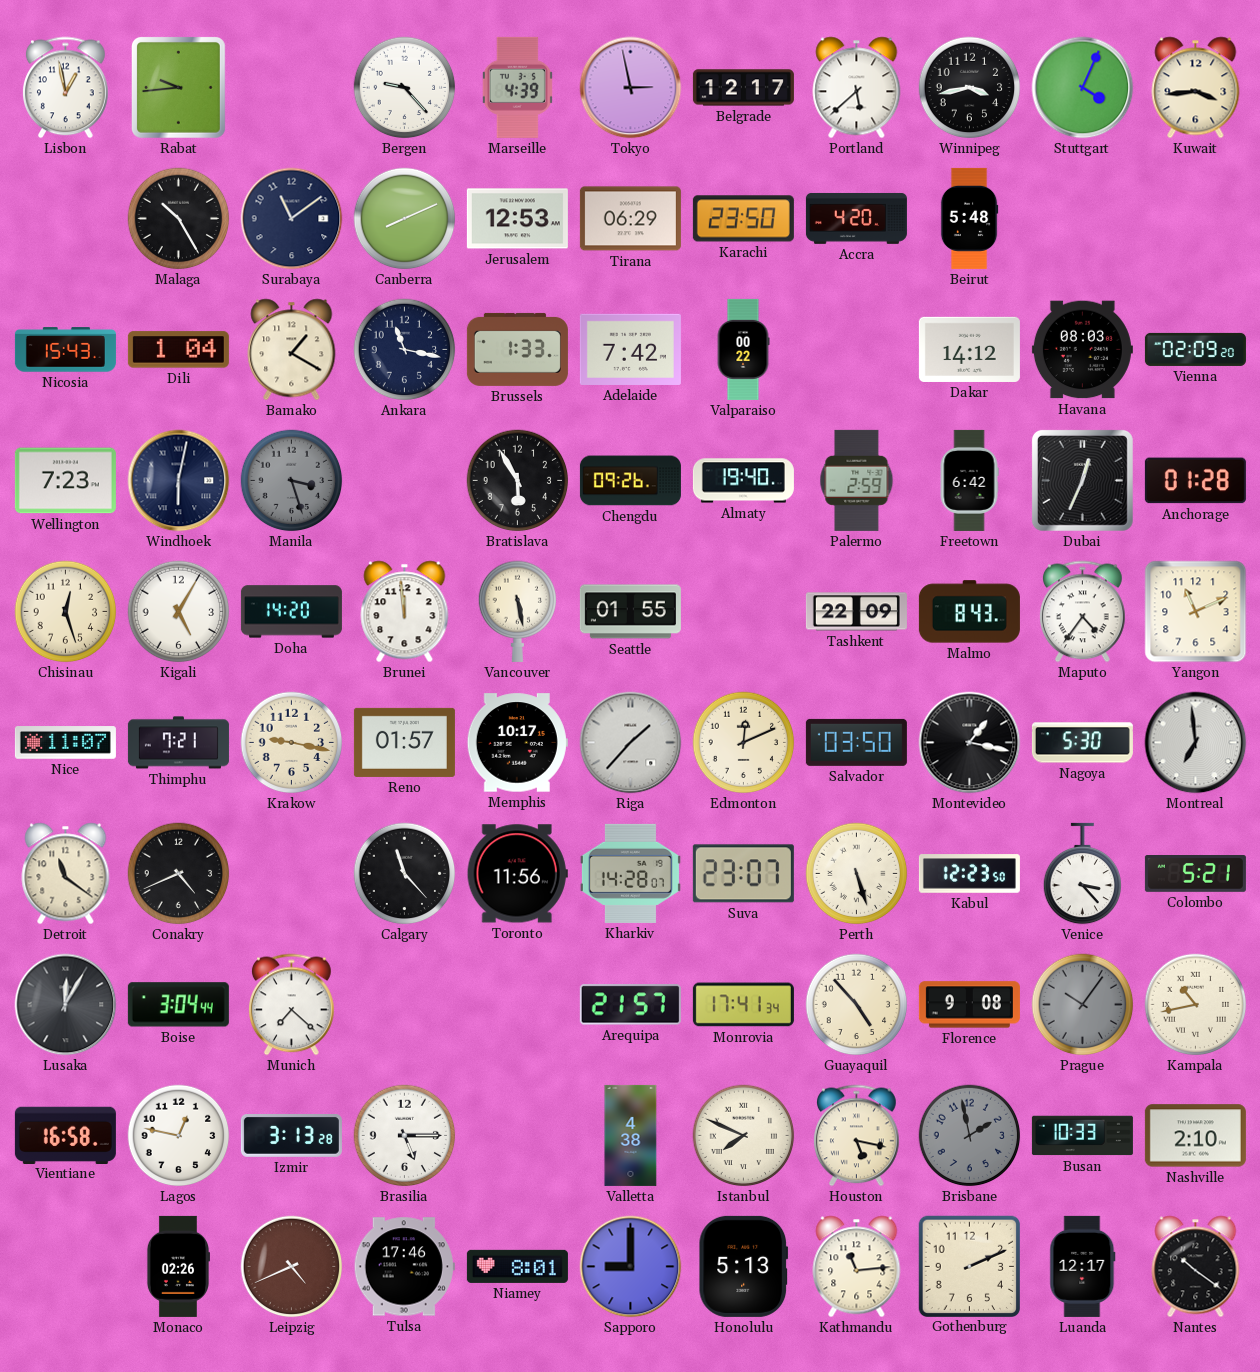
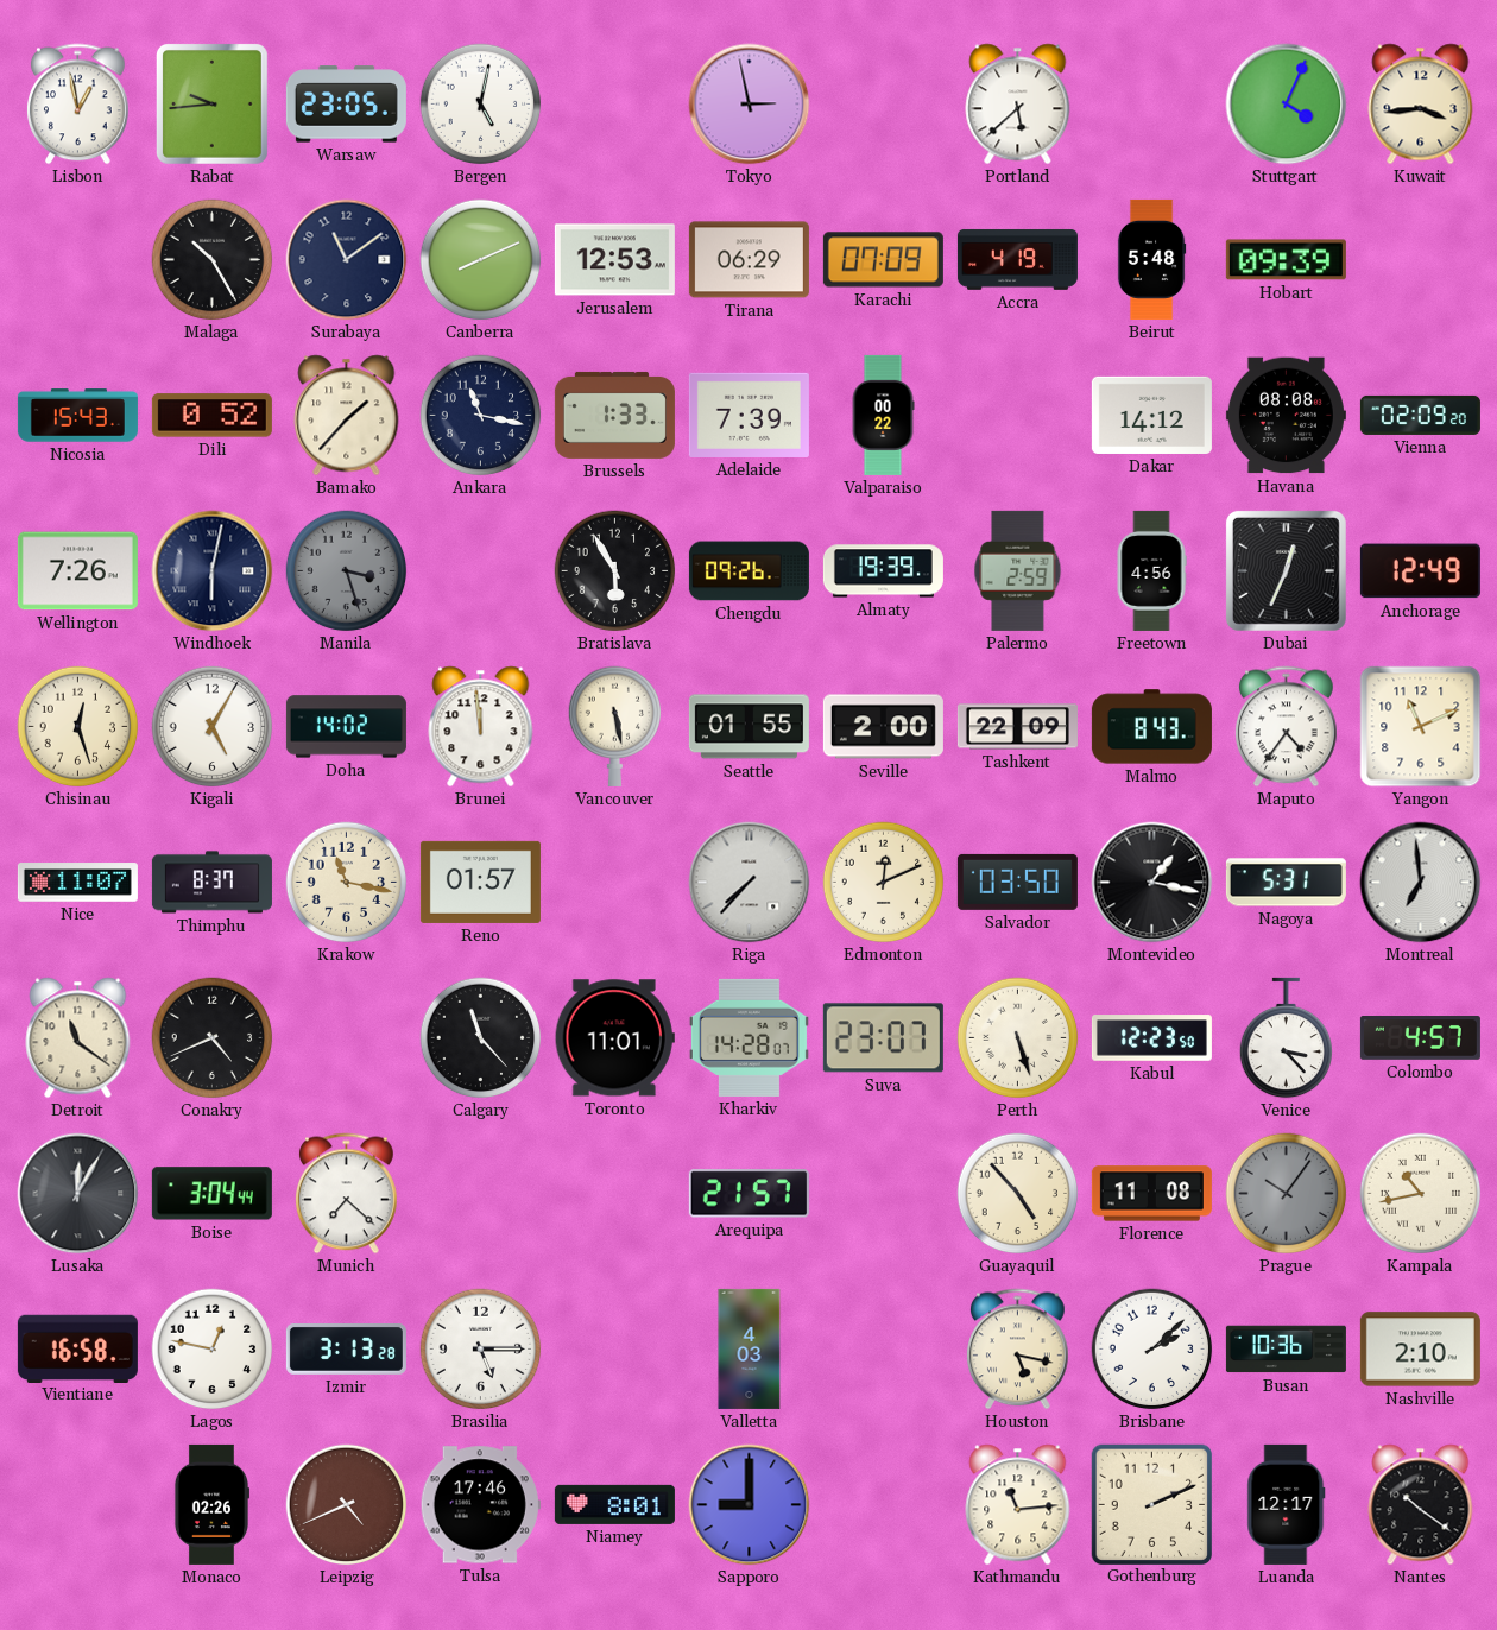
Warsaw: none -> 23:05
Bergen: 9:23 -> 5:02
Marseille: 4:39 -> none
Belgrade: 12:17 -> none
Winnipeg: 3:43 -> none
Karachi: 23:50 -> 07:09
Accra: 4:20 -> 4:19
Hobart: none -> 09:39
Dili: 1:04 -> 0:52
Bamako: 1:20 -> 1:37
Adelaide: 7:42 -> 7:39
Havana: 08:03 -> 08:08
Wellington: 7:23 -> 7:26
Almaty: 19:40 -> 19:39
Freetown: 6:42 -> 4:56
Anchorage: 01:28 -> 12:49
Doha: 14:20 -> 14:02
Seville: none -> 2:00
Thimphu: 7:21 -> 8:37
Krakow: 9:17 -> 11:17
Memphis: 10:17 -> none
Riga: 1:37 -> 7:37
Nagoya: 5:30 -> 5:31
Toronto: 11:56 -> 11:01
Colombo: 5:21 -> 4:57
Monrovia: 17:41 -> none
Florence: 9:08 -> 11:08
Valletta: 4:38 -> 4:03
Istanbul: 7:49 -> none
Brisbane: 1:58 -> 2:08
Brisbane dial: grey -> white
Busan: 10:33 -> 10:36
Honolulu: 5:13 -> none
